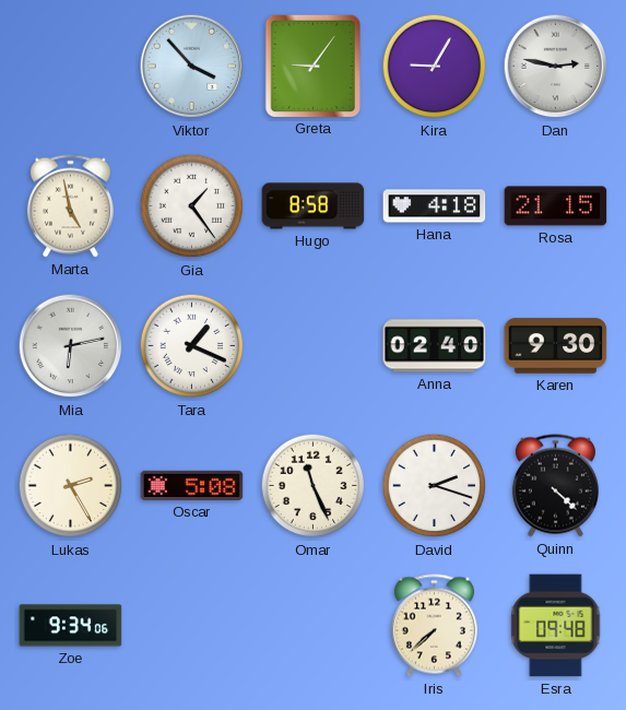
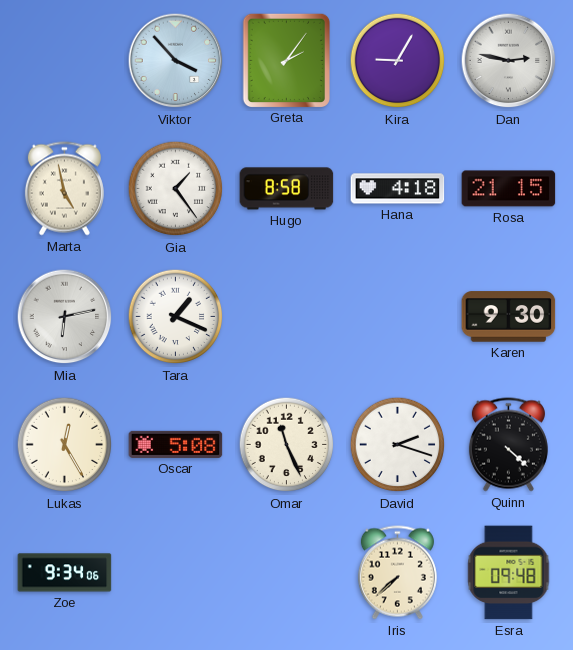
Greta: 9:06 -> 2:06
Anna: 02:40 -> none
Lukas: 2:25 -> 12:25
